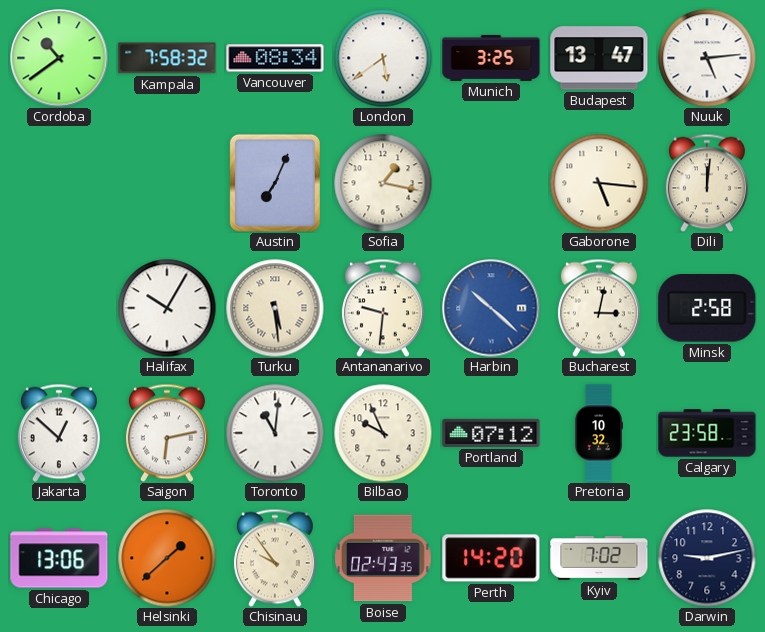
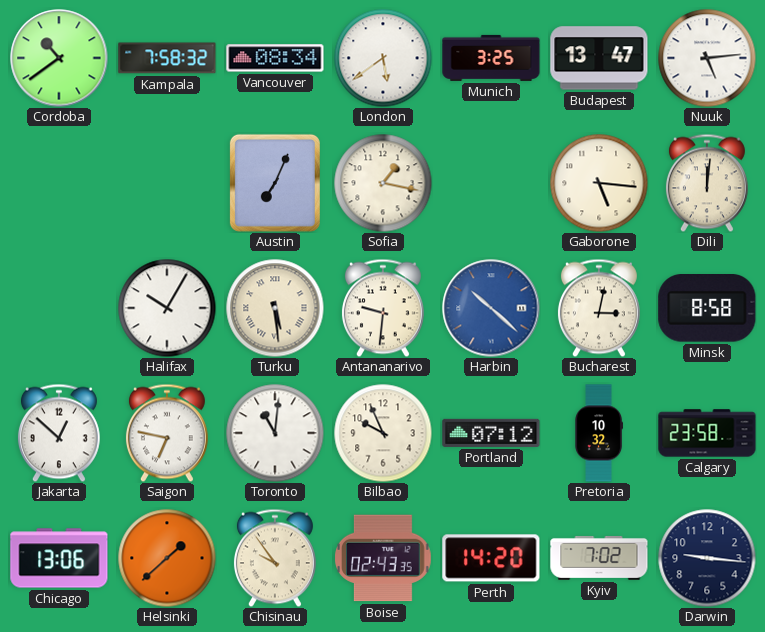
Minsk: 2:58 -> 8:58
Saigon: 6:13 -> 6:47
Darwin: 9:13 -> 9:16
